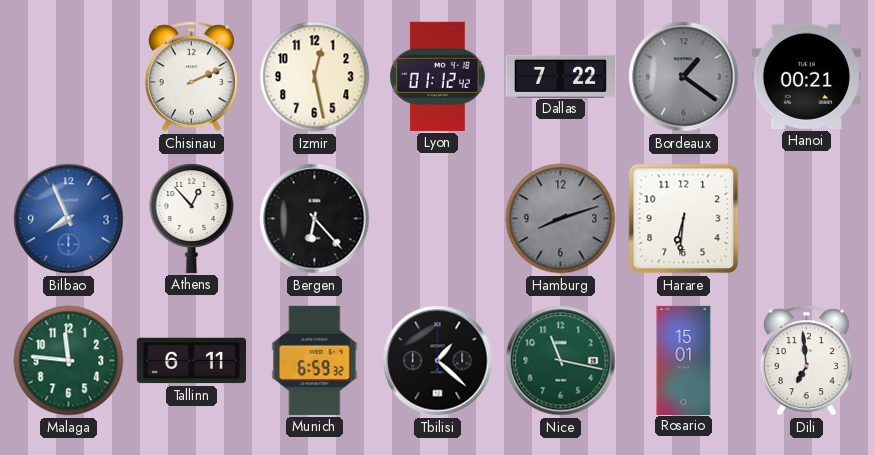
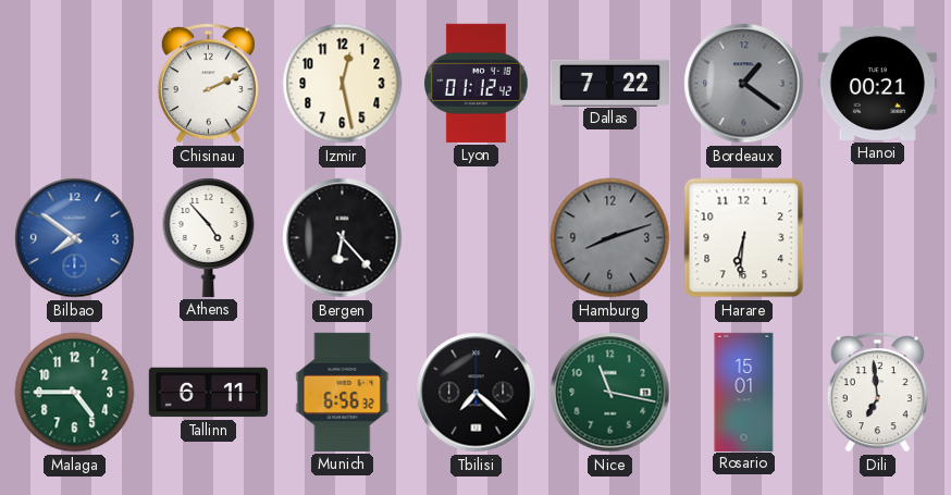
Bilbao: 7:56 -> 7:51
Athens: 12:53 -> 4:53
Malaga: 11:46 -> 4:45
Munich: 6:59 -> 6:56
Tbilisi: 1:22 -> 7:22
